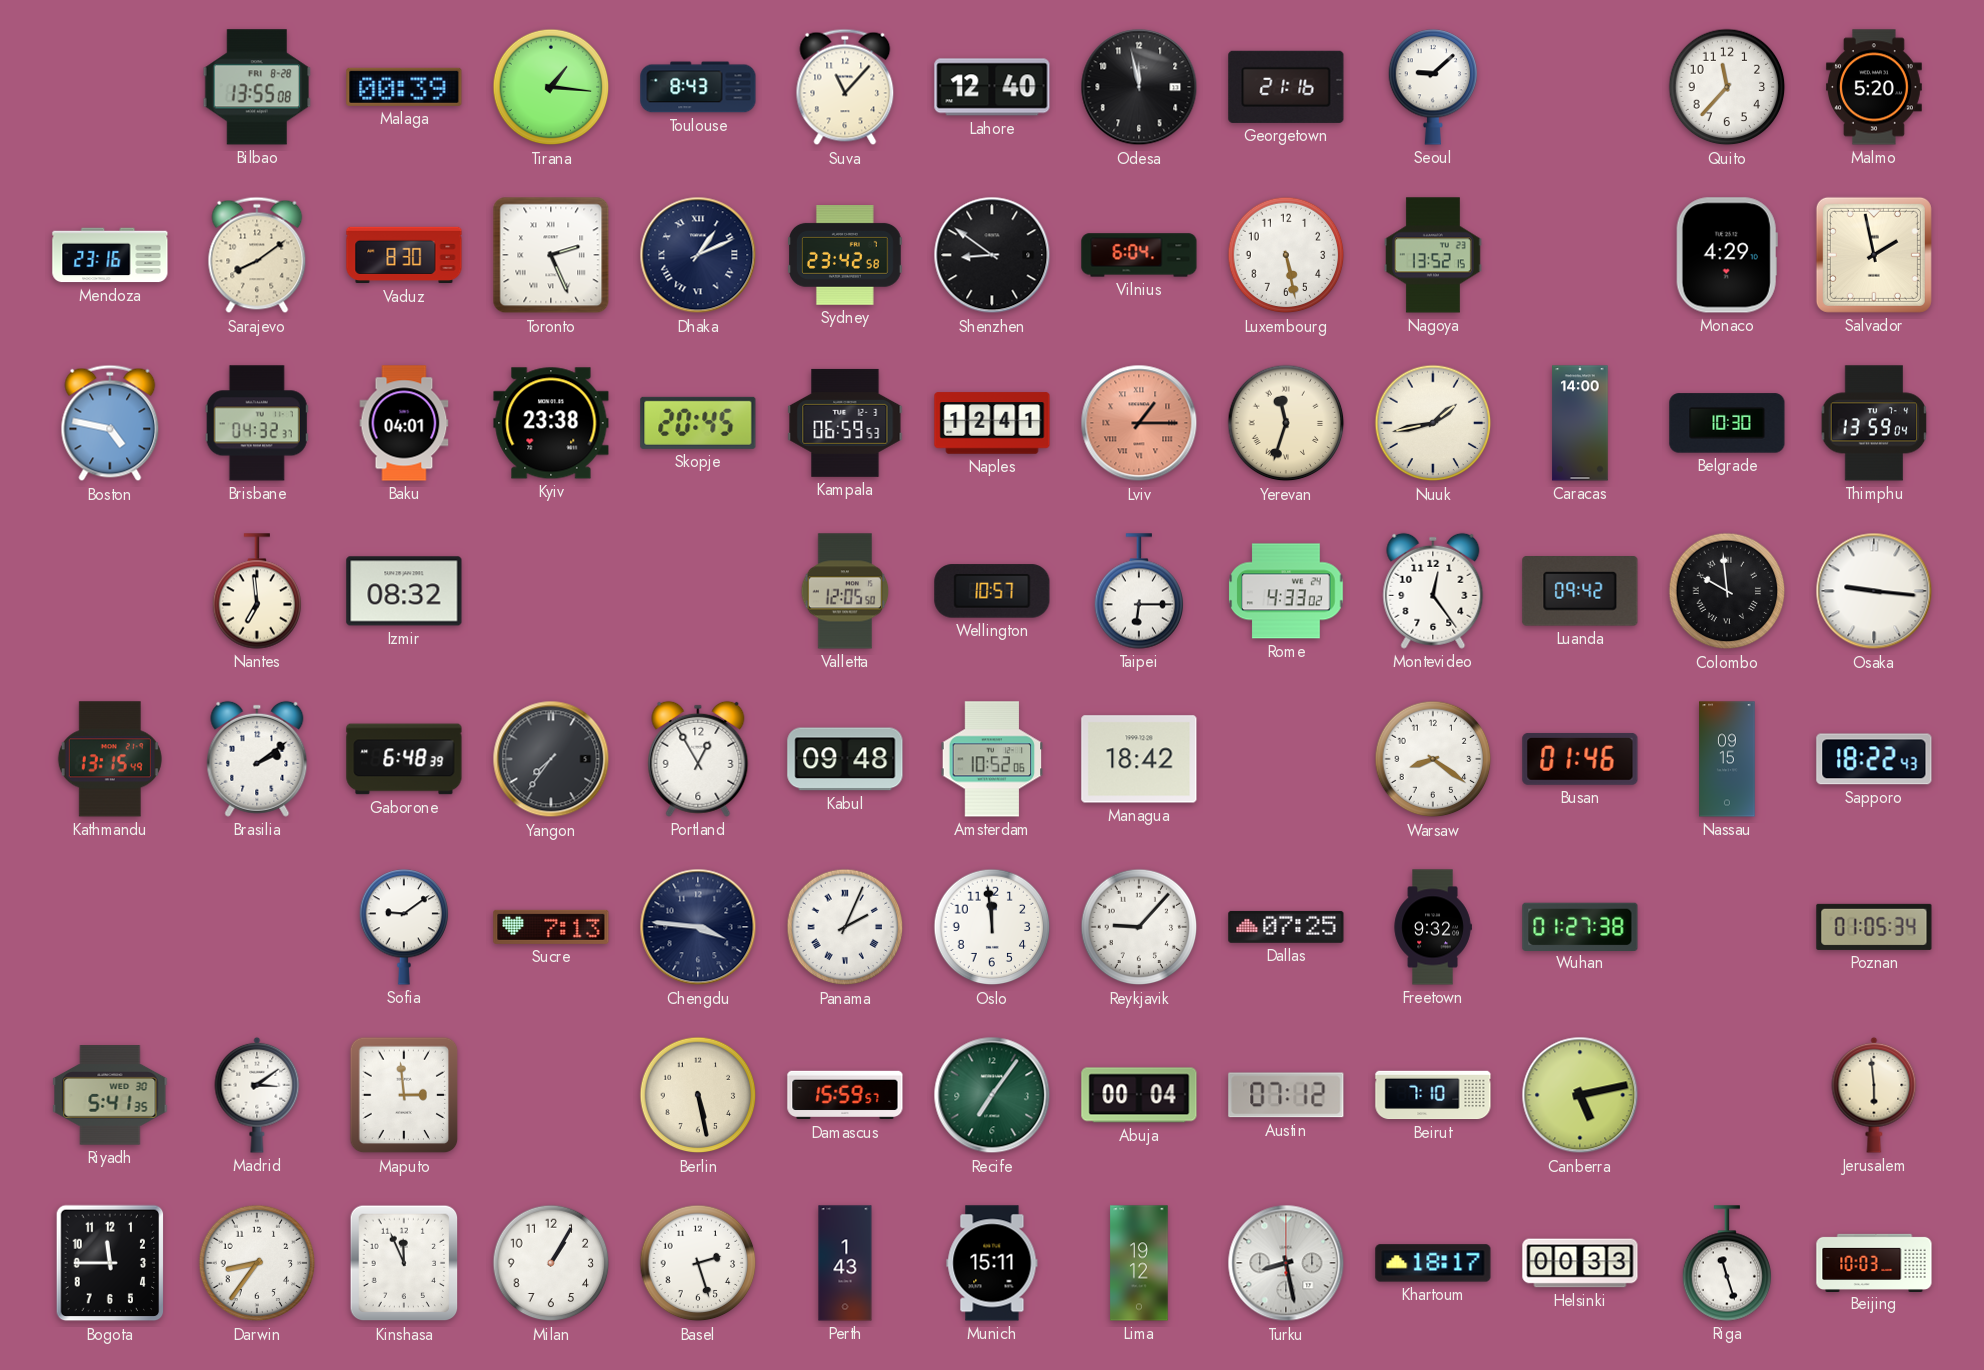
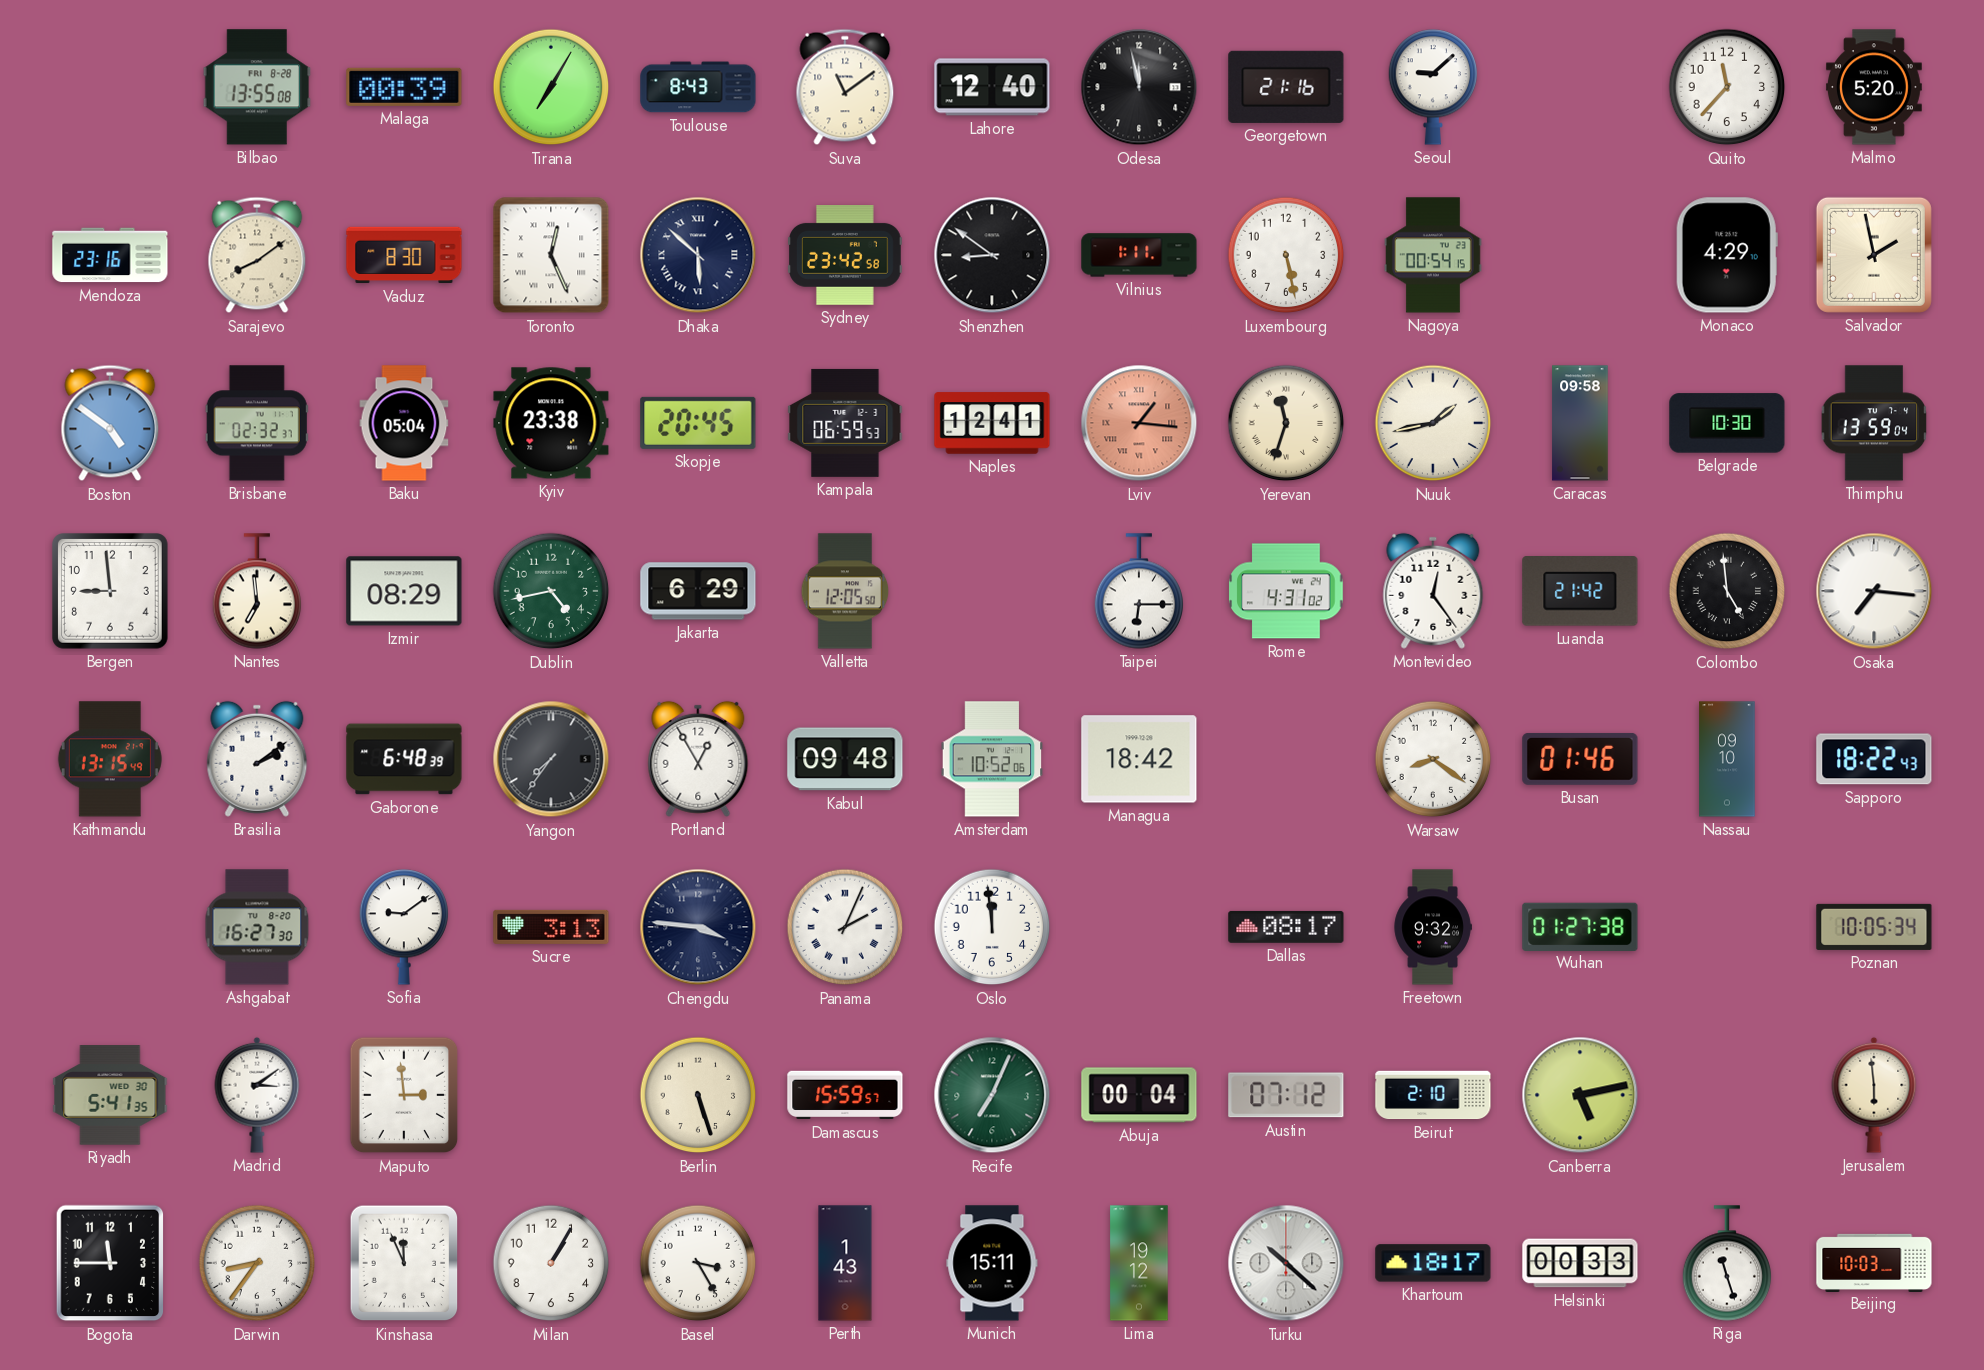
Tirana: 1:16 -> 7:05
Suva: 11:07 -> 11:09
Toronto: 2:26 -> 12:26
Dhaka: 1:11 -> 5:52
Vilnius: 6:04 -> 1:11
Nagoya: 13:52 -> 00:54
Boston: 4:47 -> 4:51
Brisbane: 04:32 -> 02:32
Baku: 04:01 -> 05:04
Lviv: 1:15 -> 1:16
Caracas: 14:00 -> 09:58
Bergen: none -> 8:59
Izmir: 08:32 -> 08:29
Dublin: none -> 4:43
Jakarta: none -> 6:29
Wellington: 10:57 -> none
Rome: 4:33 -> 4:31
Luanda: 09:42 -> 21:42
Colombo: 9:59 -> 4:59
Osaka: 9:16 -> 7:16
Nassau: 09:15 -> 09:10
Ashgabat: none -> 16:27
Sucre: 7:13 -> 3:13
Reykjavik: 9:07 -> none
Dallas: 07:25 -> 08:17
Poznan: 01:05 -> 10:05
Berlin: 5:28 -> 5:27
Recife: 7:06 -> 7:04
Beirut: 7:10 -> 2:10
Basel: 2:27 -> 3:25
Turku: 8:28 -> 10:22
